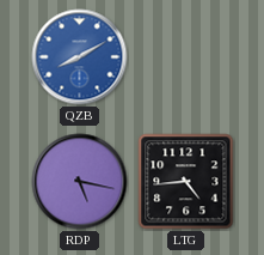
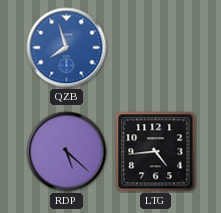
QZB: 8:10 -> 7:57
RDP: 5:17 -> 5:22
